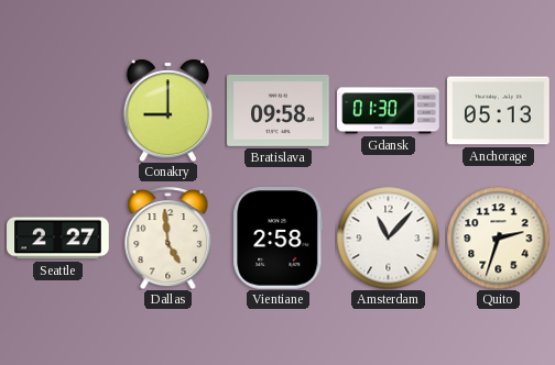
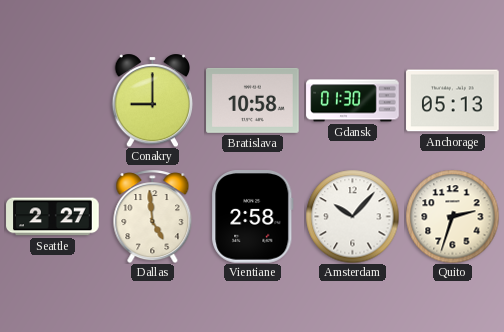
Bratislava: 09:58 -> 10:58
Amsterdam: 11:07 -> 10:07
